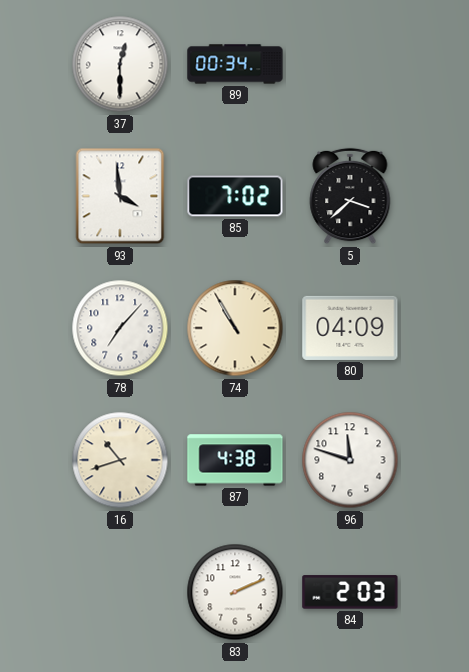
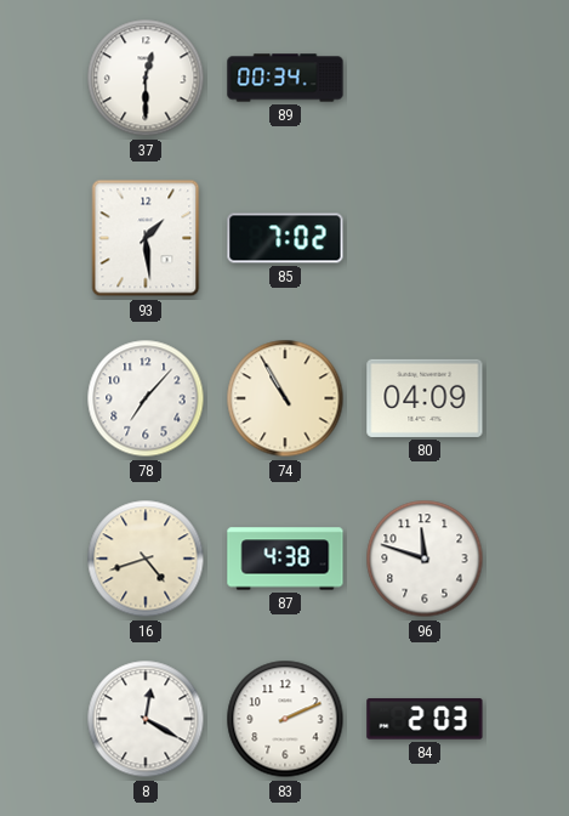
93: 3:59 -> 1:29
5: 3:38 -> none
16: 10:42 -> 4:42
8: none -> 12:20
